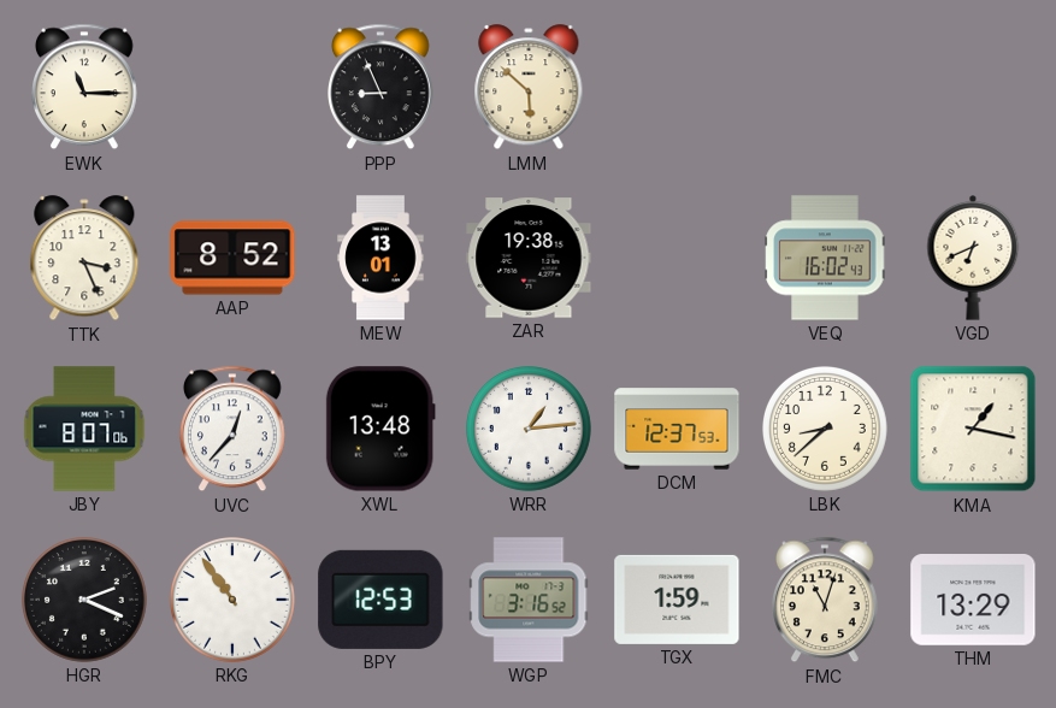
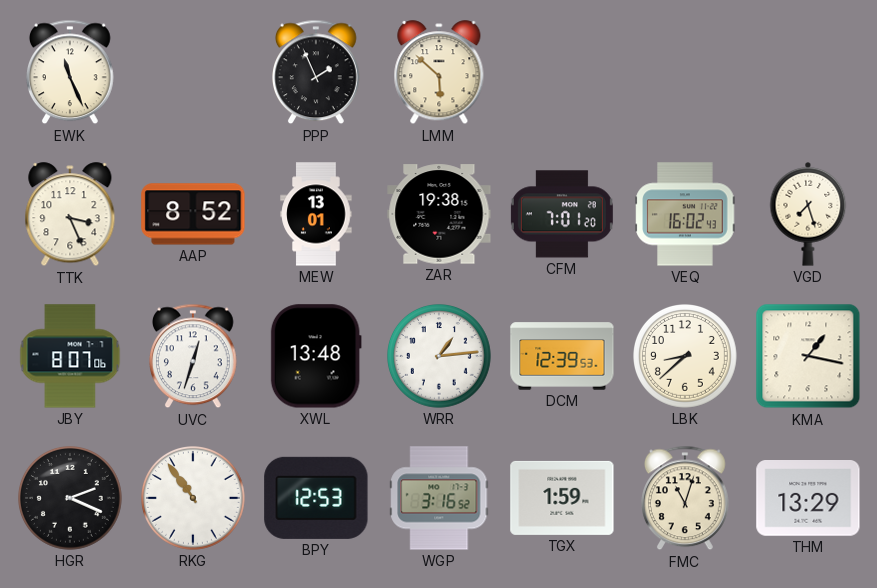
EWK: 11:15 -> 11:26
PPP: 8:56 -> 1:56
CFM: none -> 7:01
VGD: 6:41 -> 7:27
UVC: 12:37 -> 12:33
DCM: 12:37 -> 12:39
